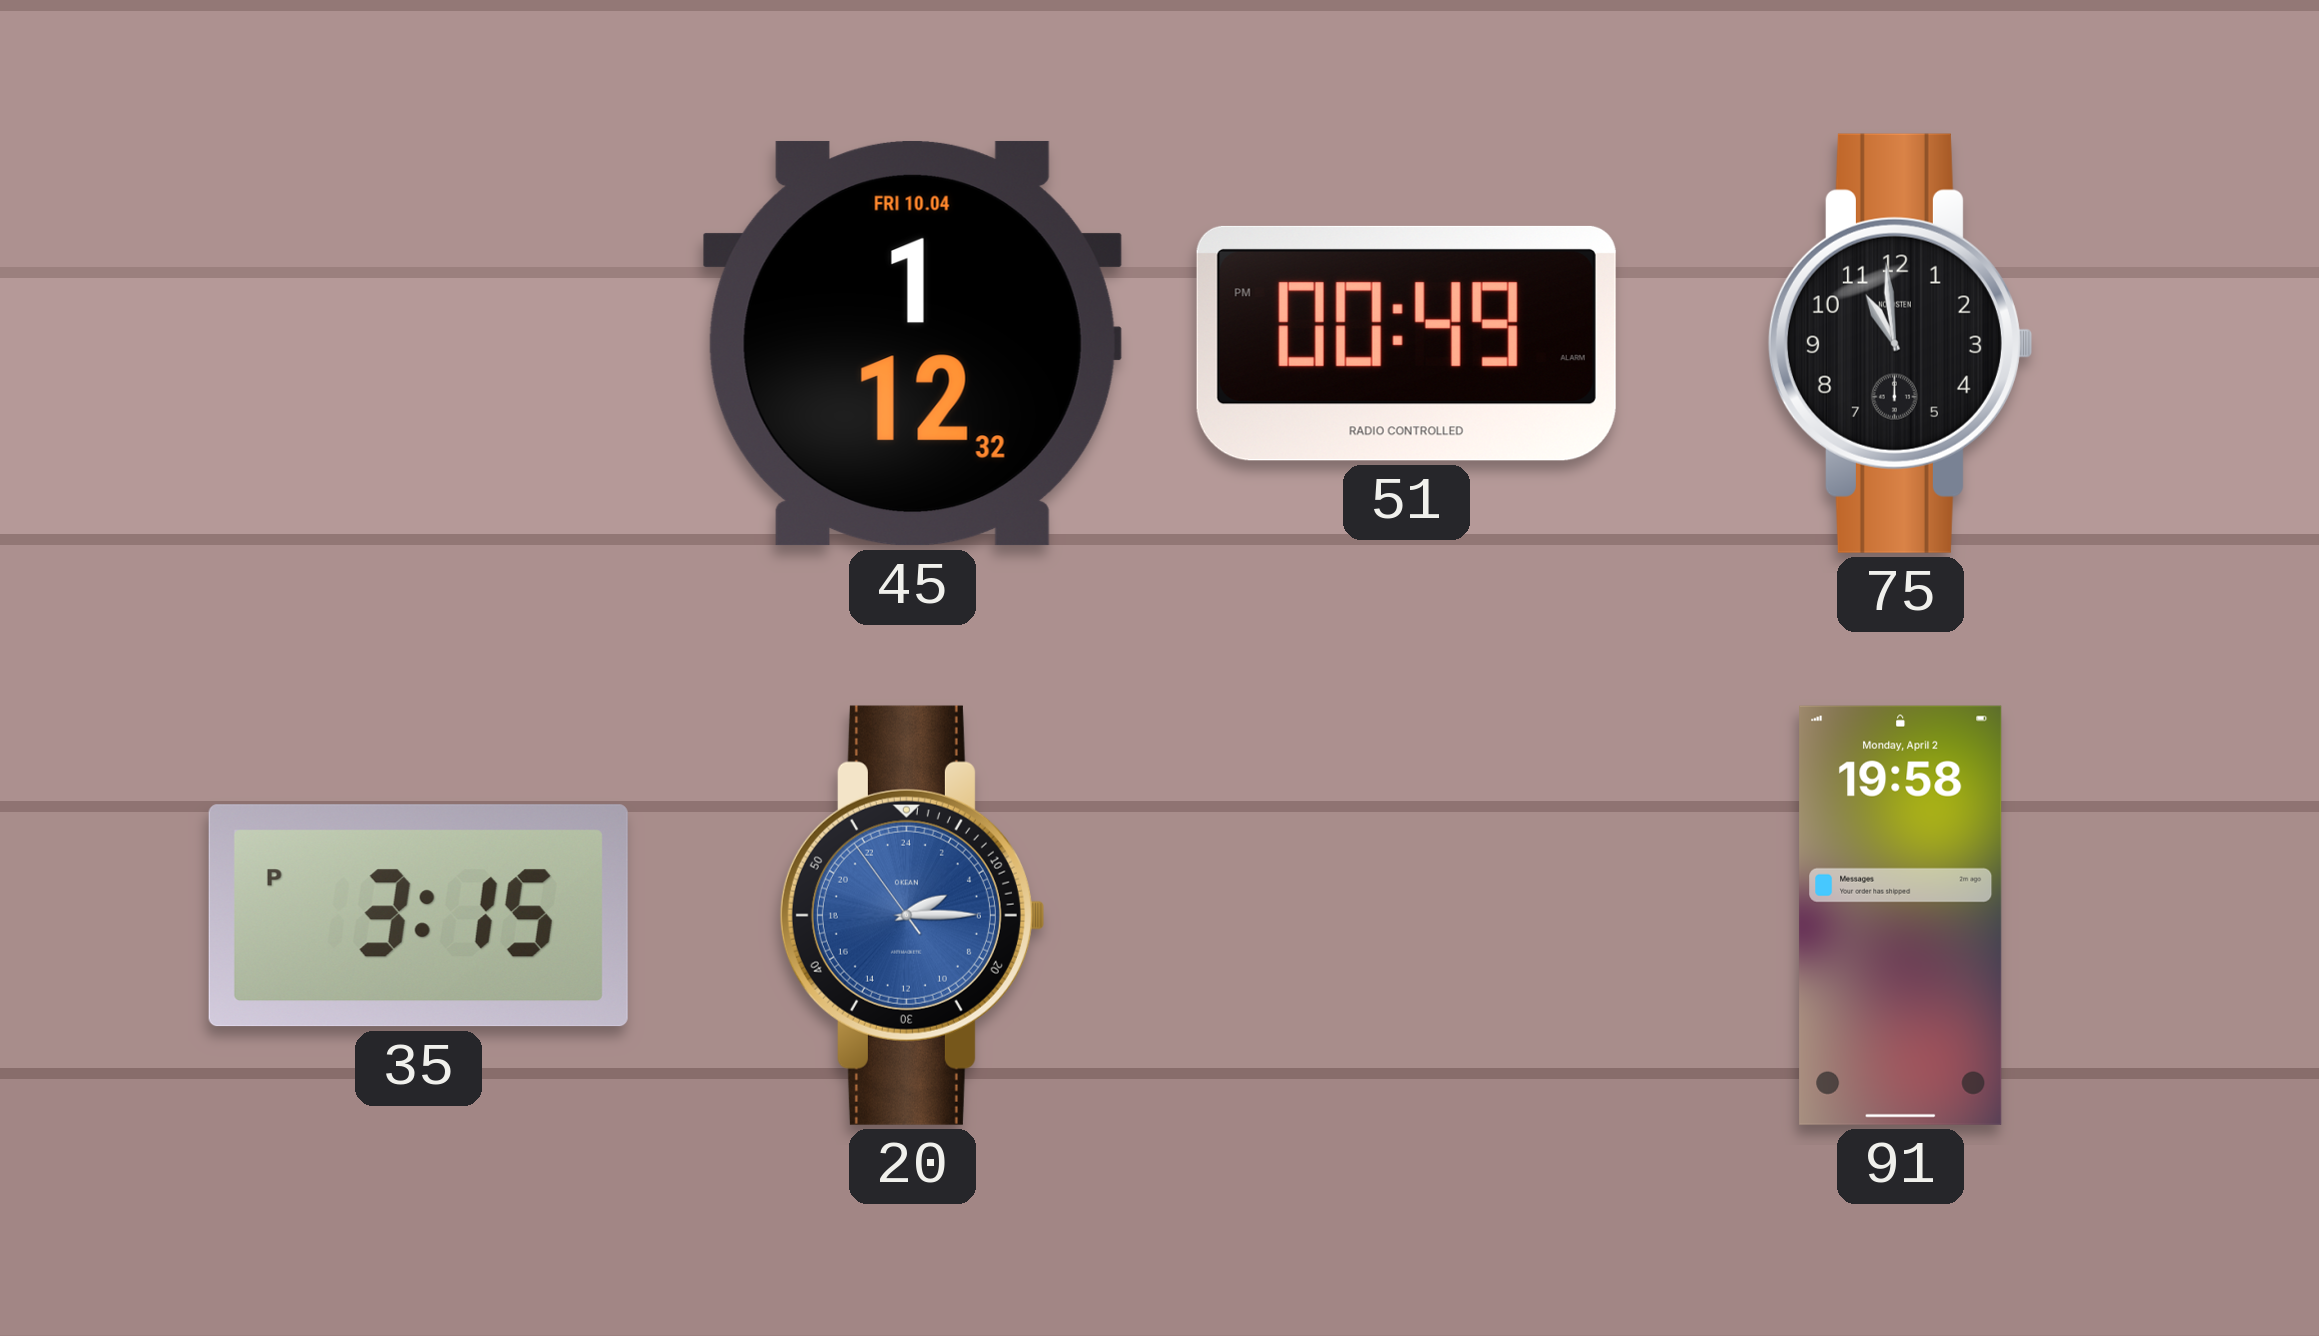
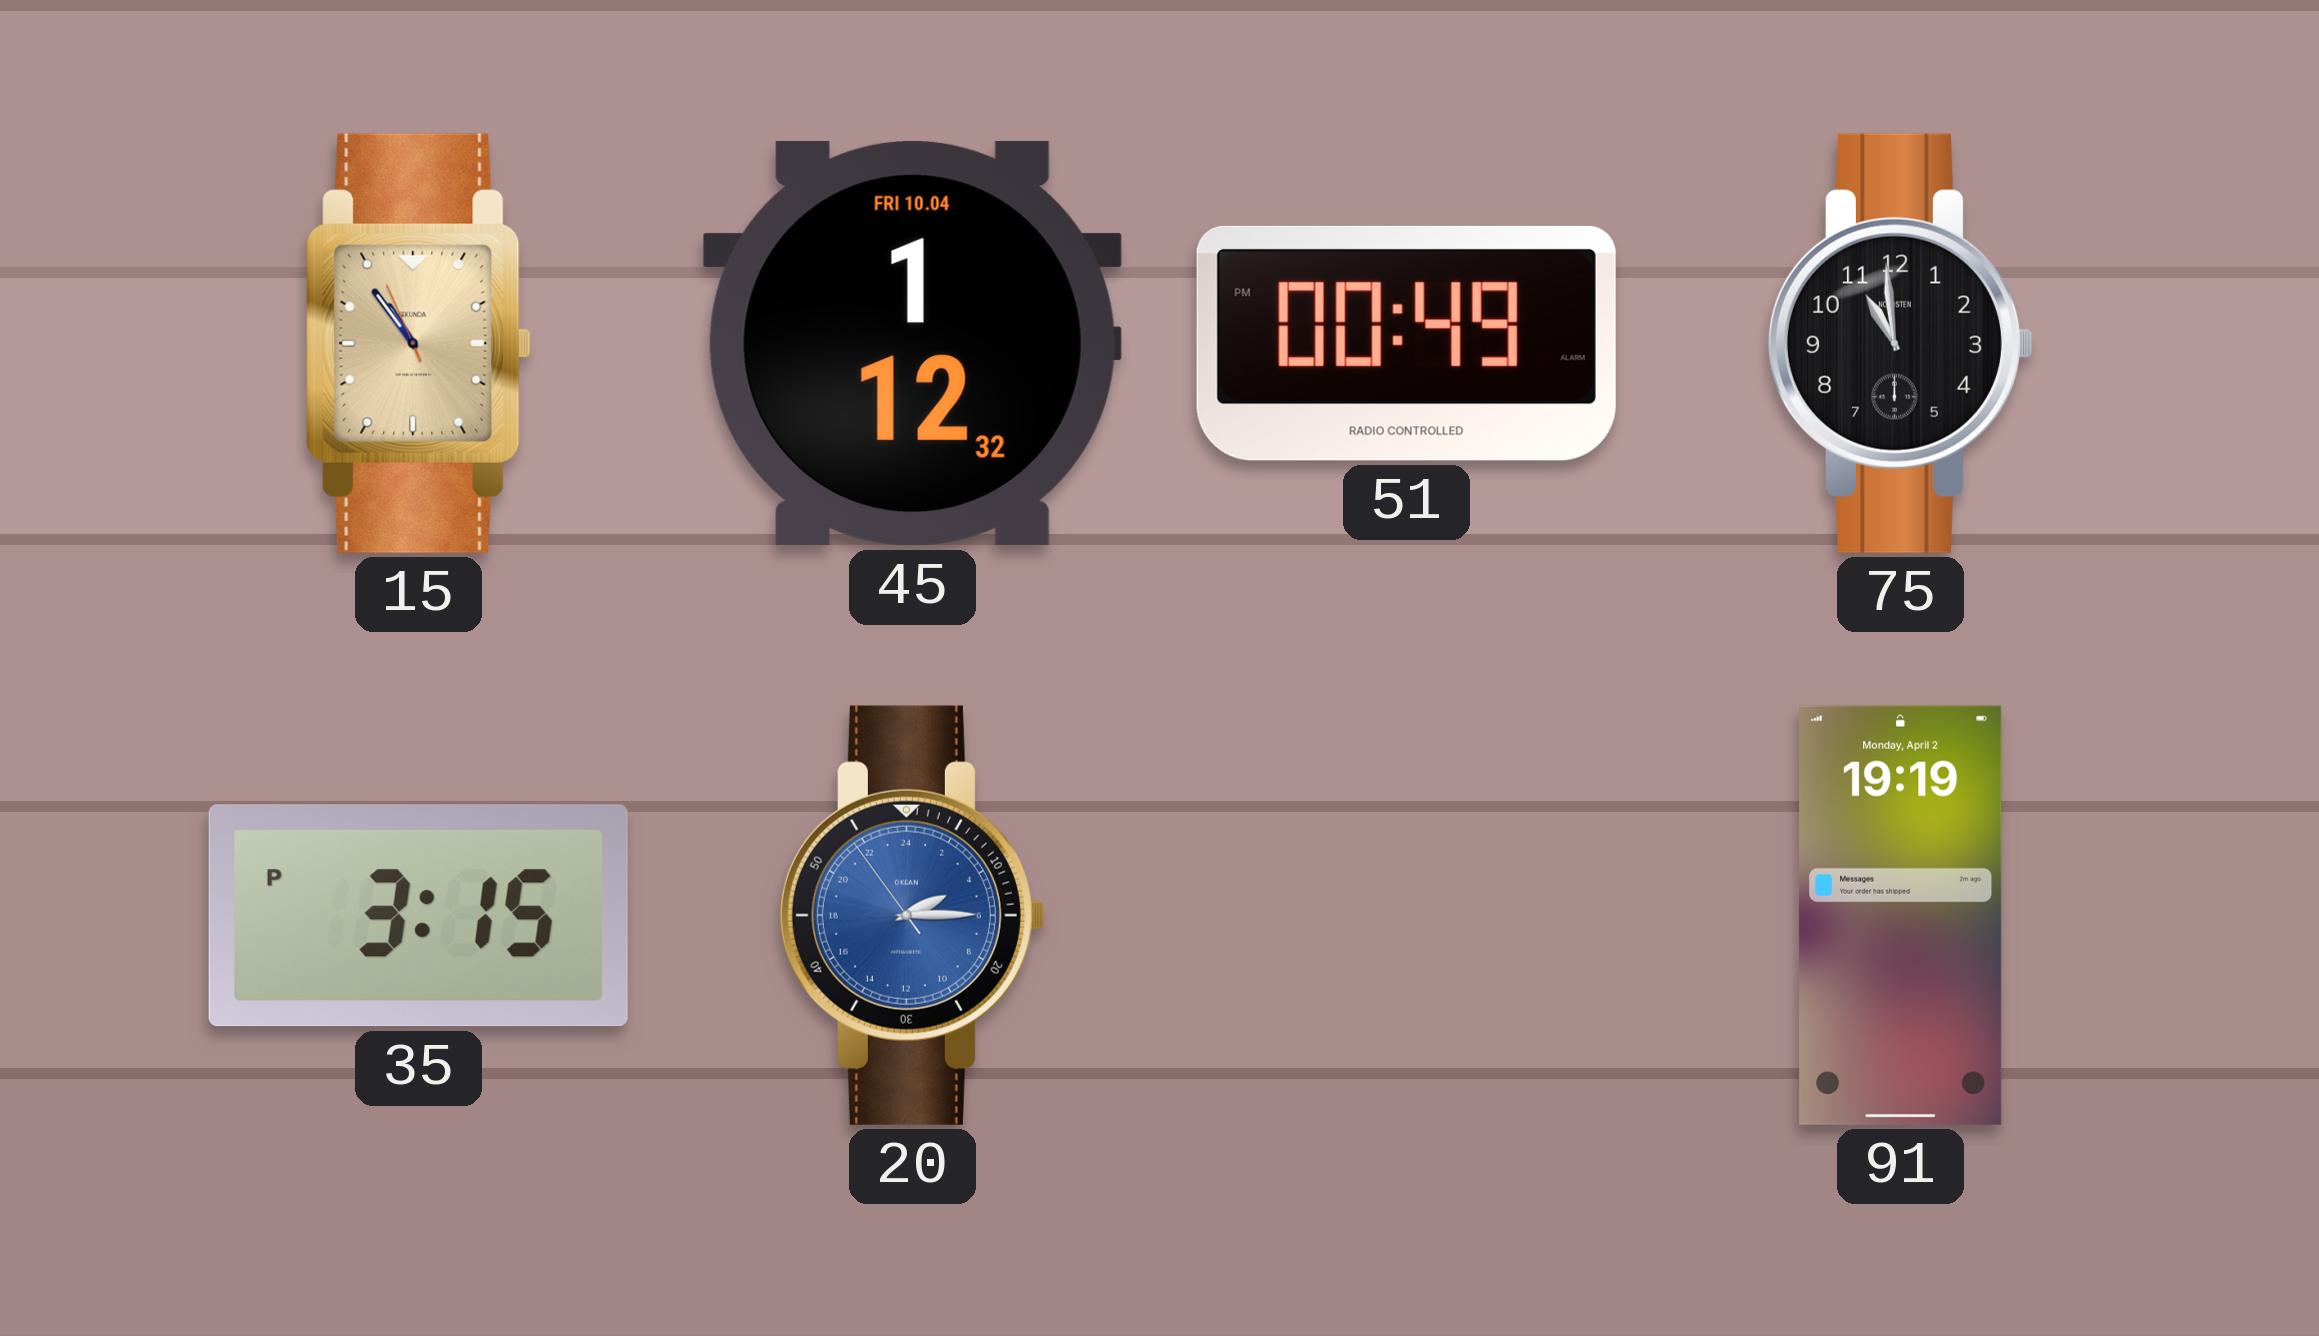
15: none -> 10:53
91: 19:58 -> 19:19
